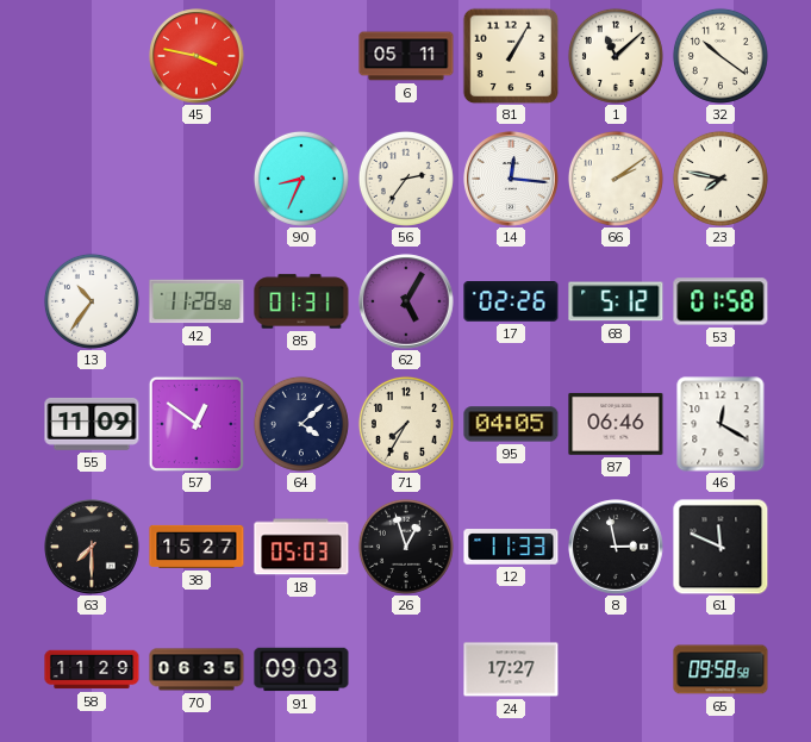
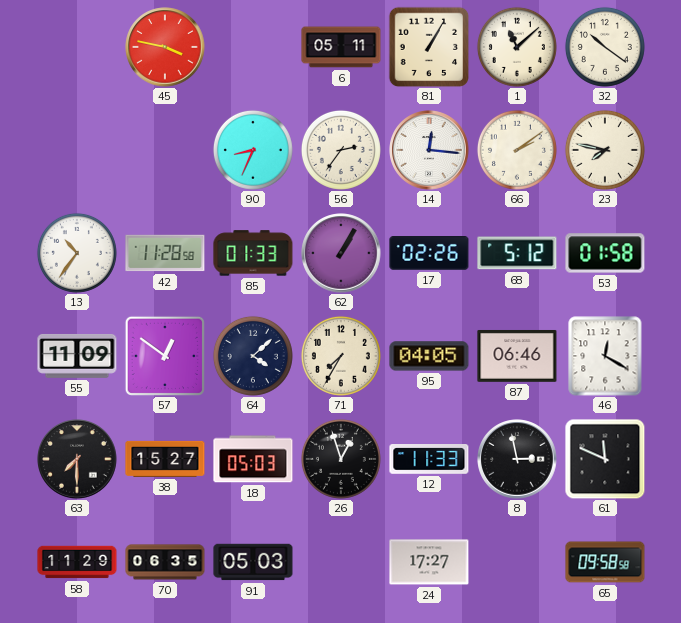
85: 01:31 -> 01:33
62: 5:05 -> 1:05
91: 09:03 -> 05:03
